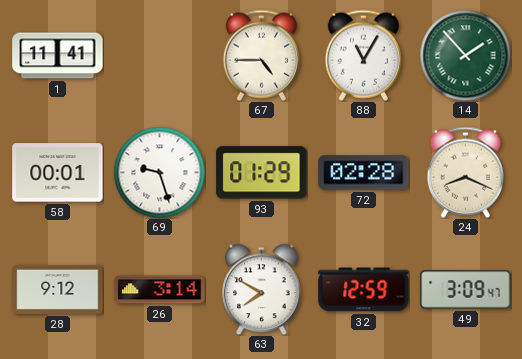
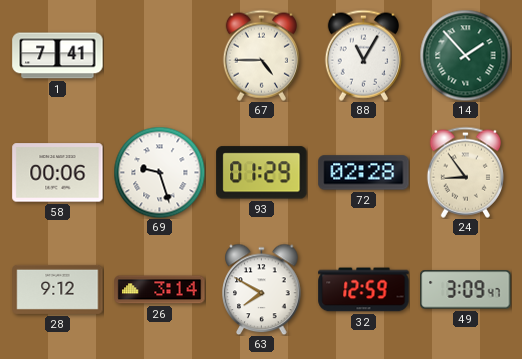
1: 11:41 -> 7:41
58: 00:01 -> 00:06
24: 8:19 -> 8:54
